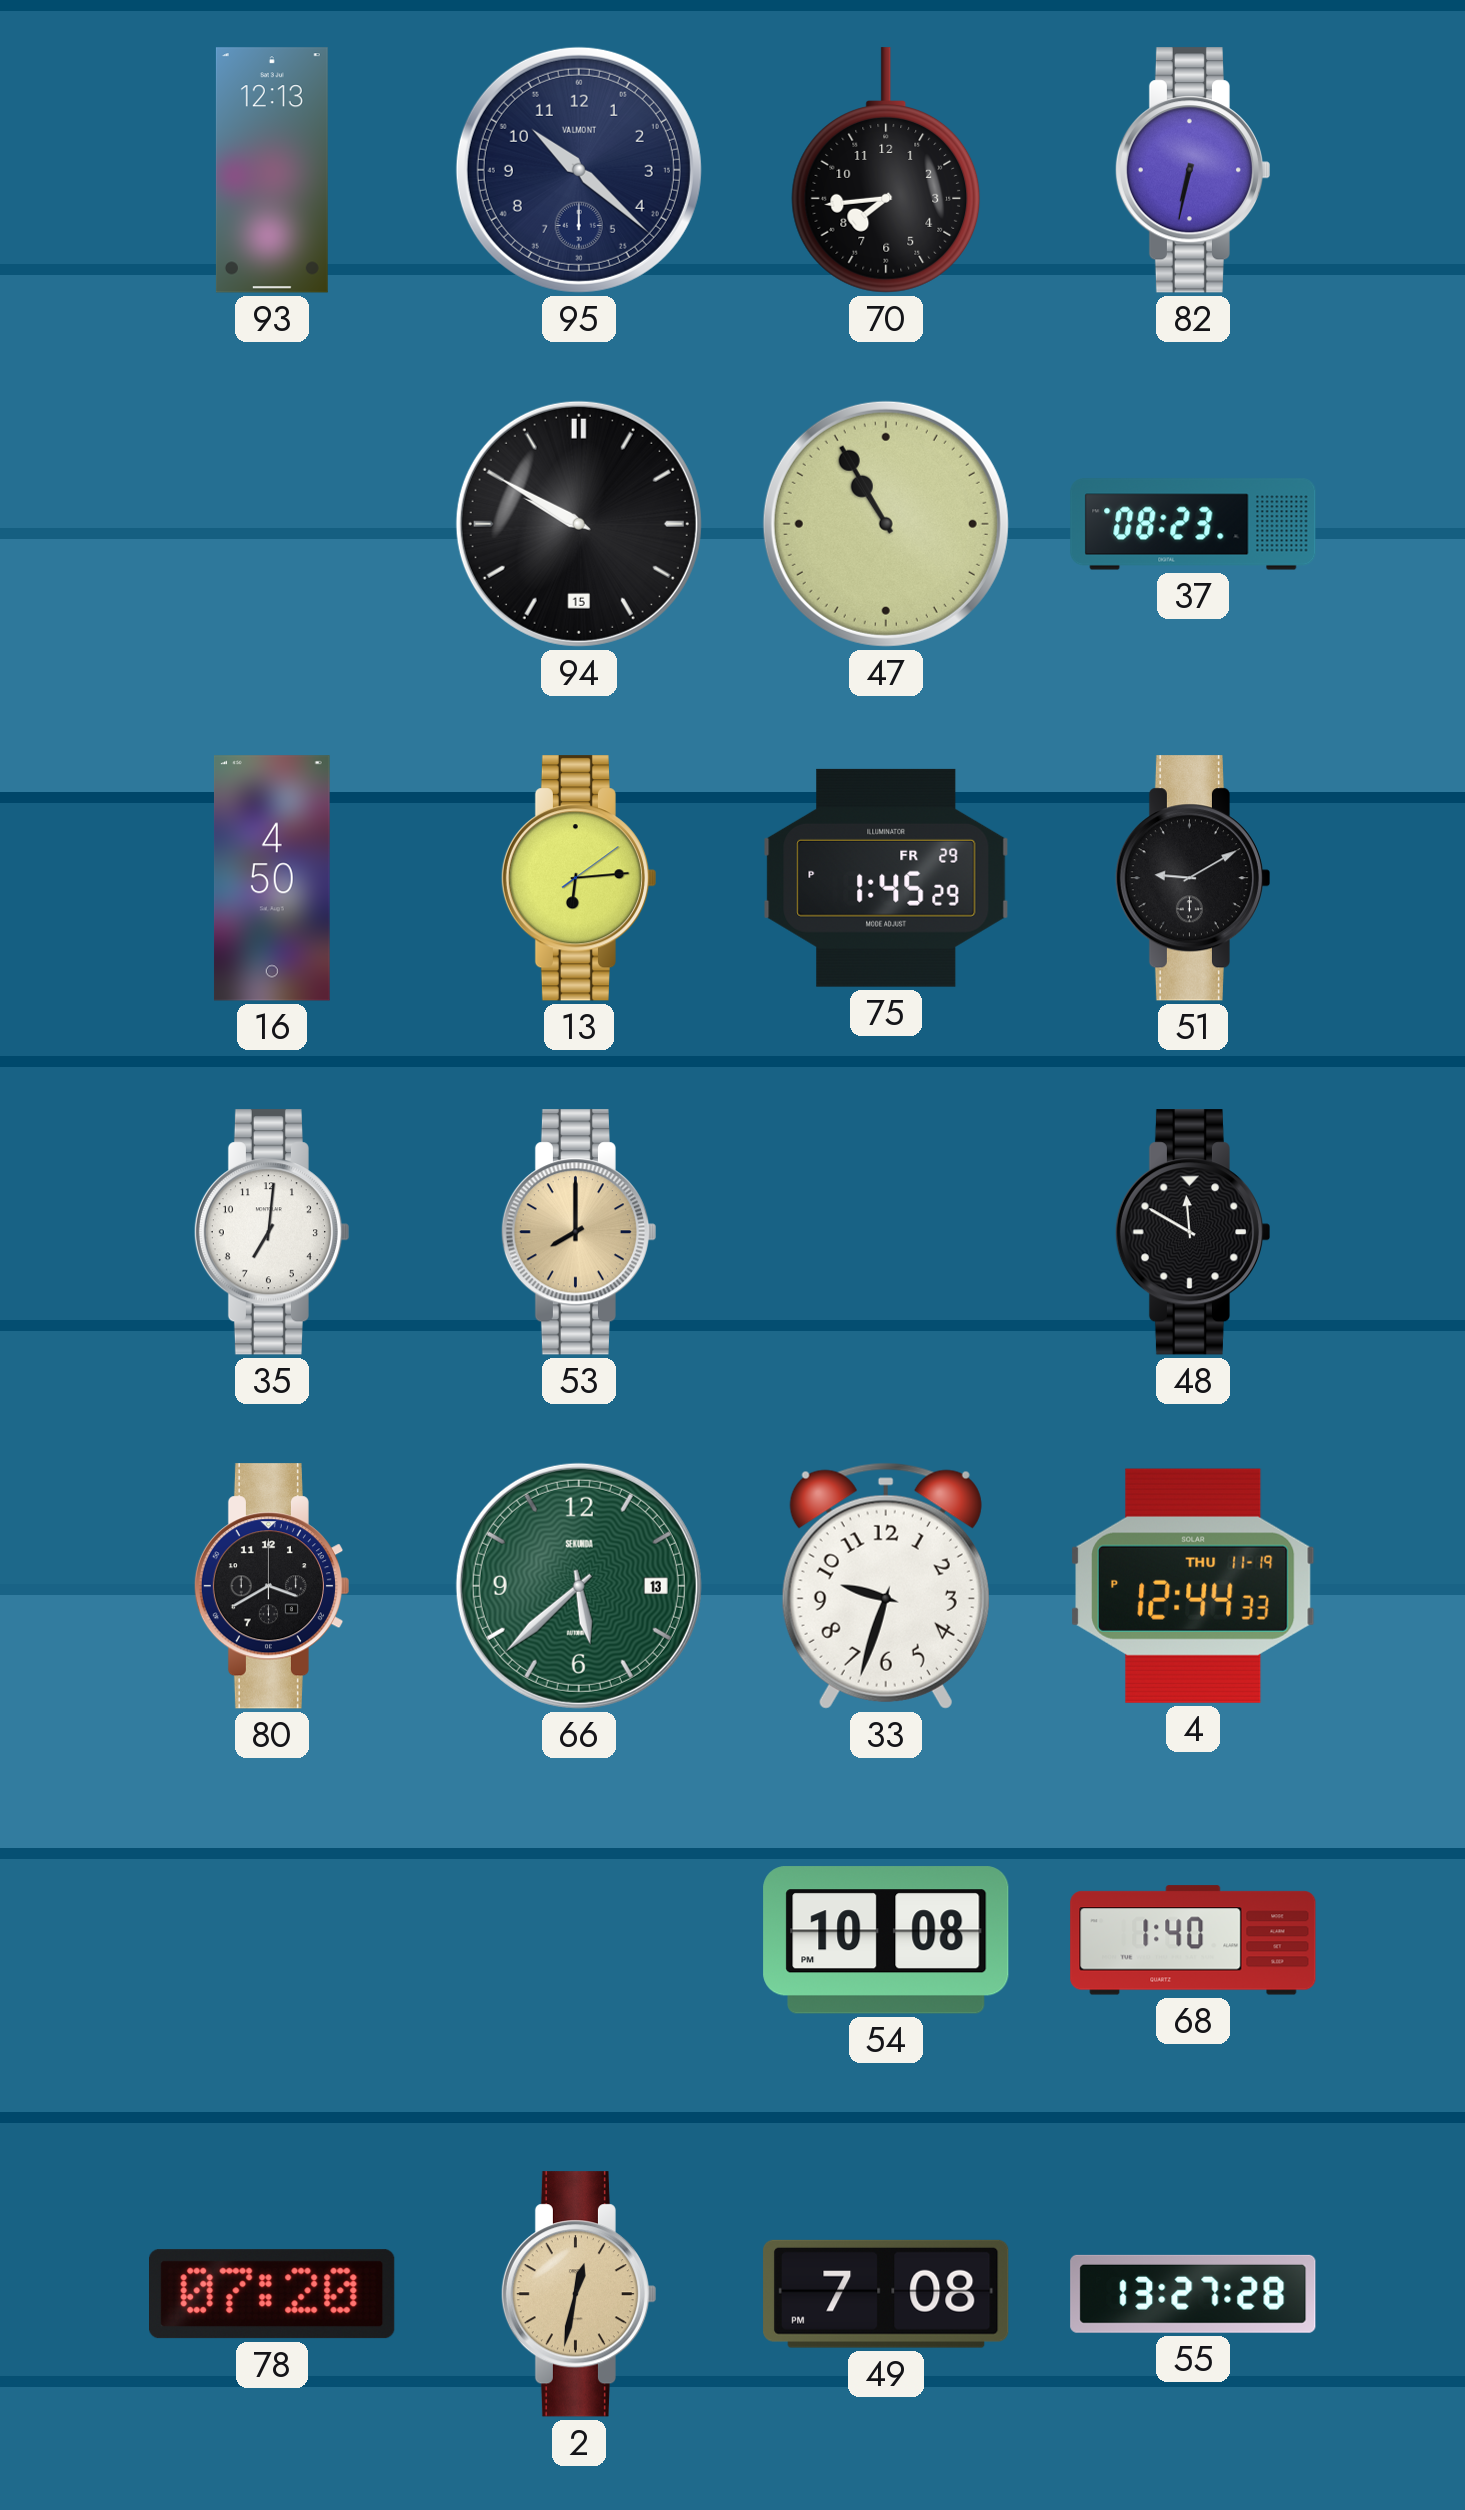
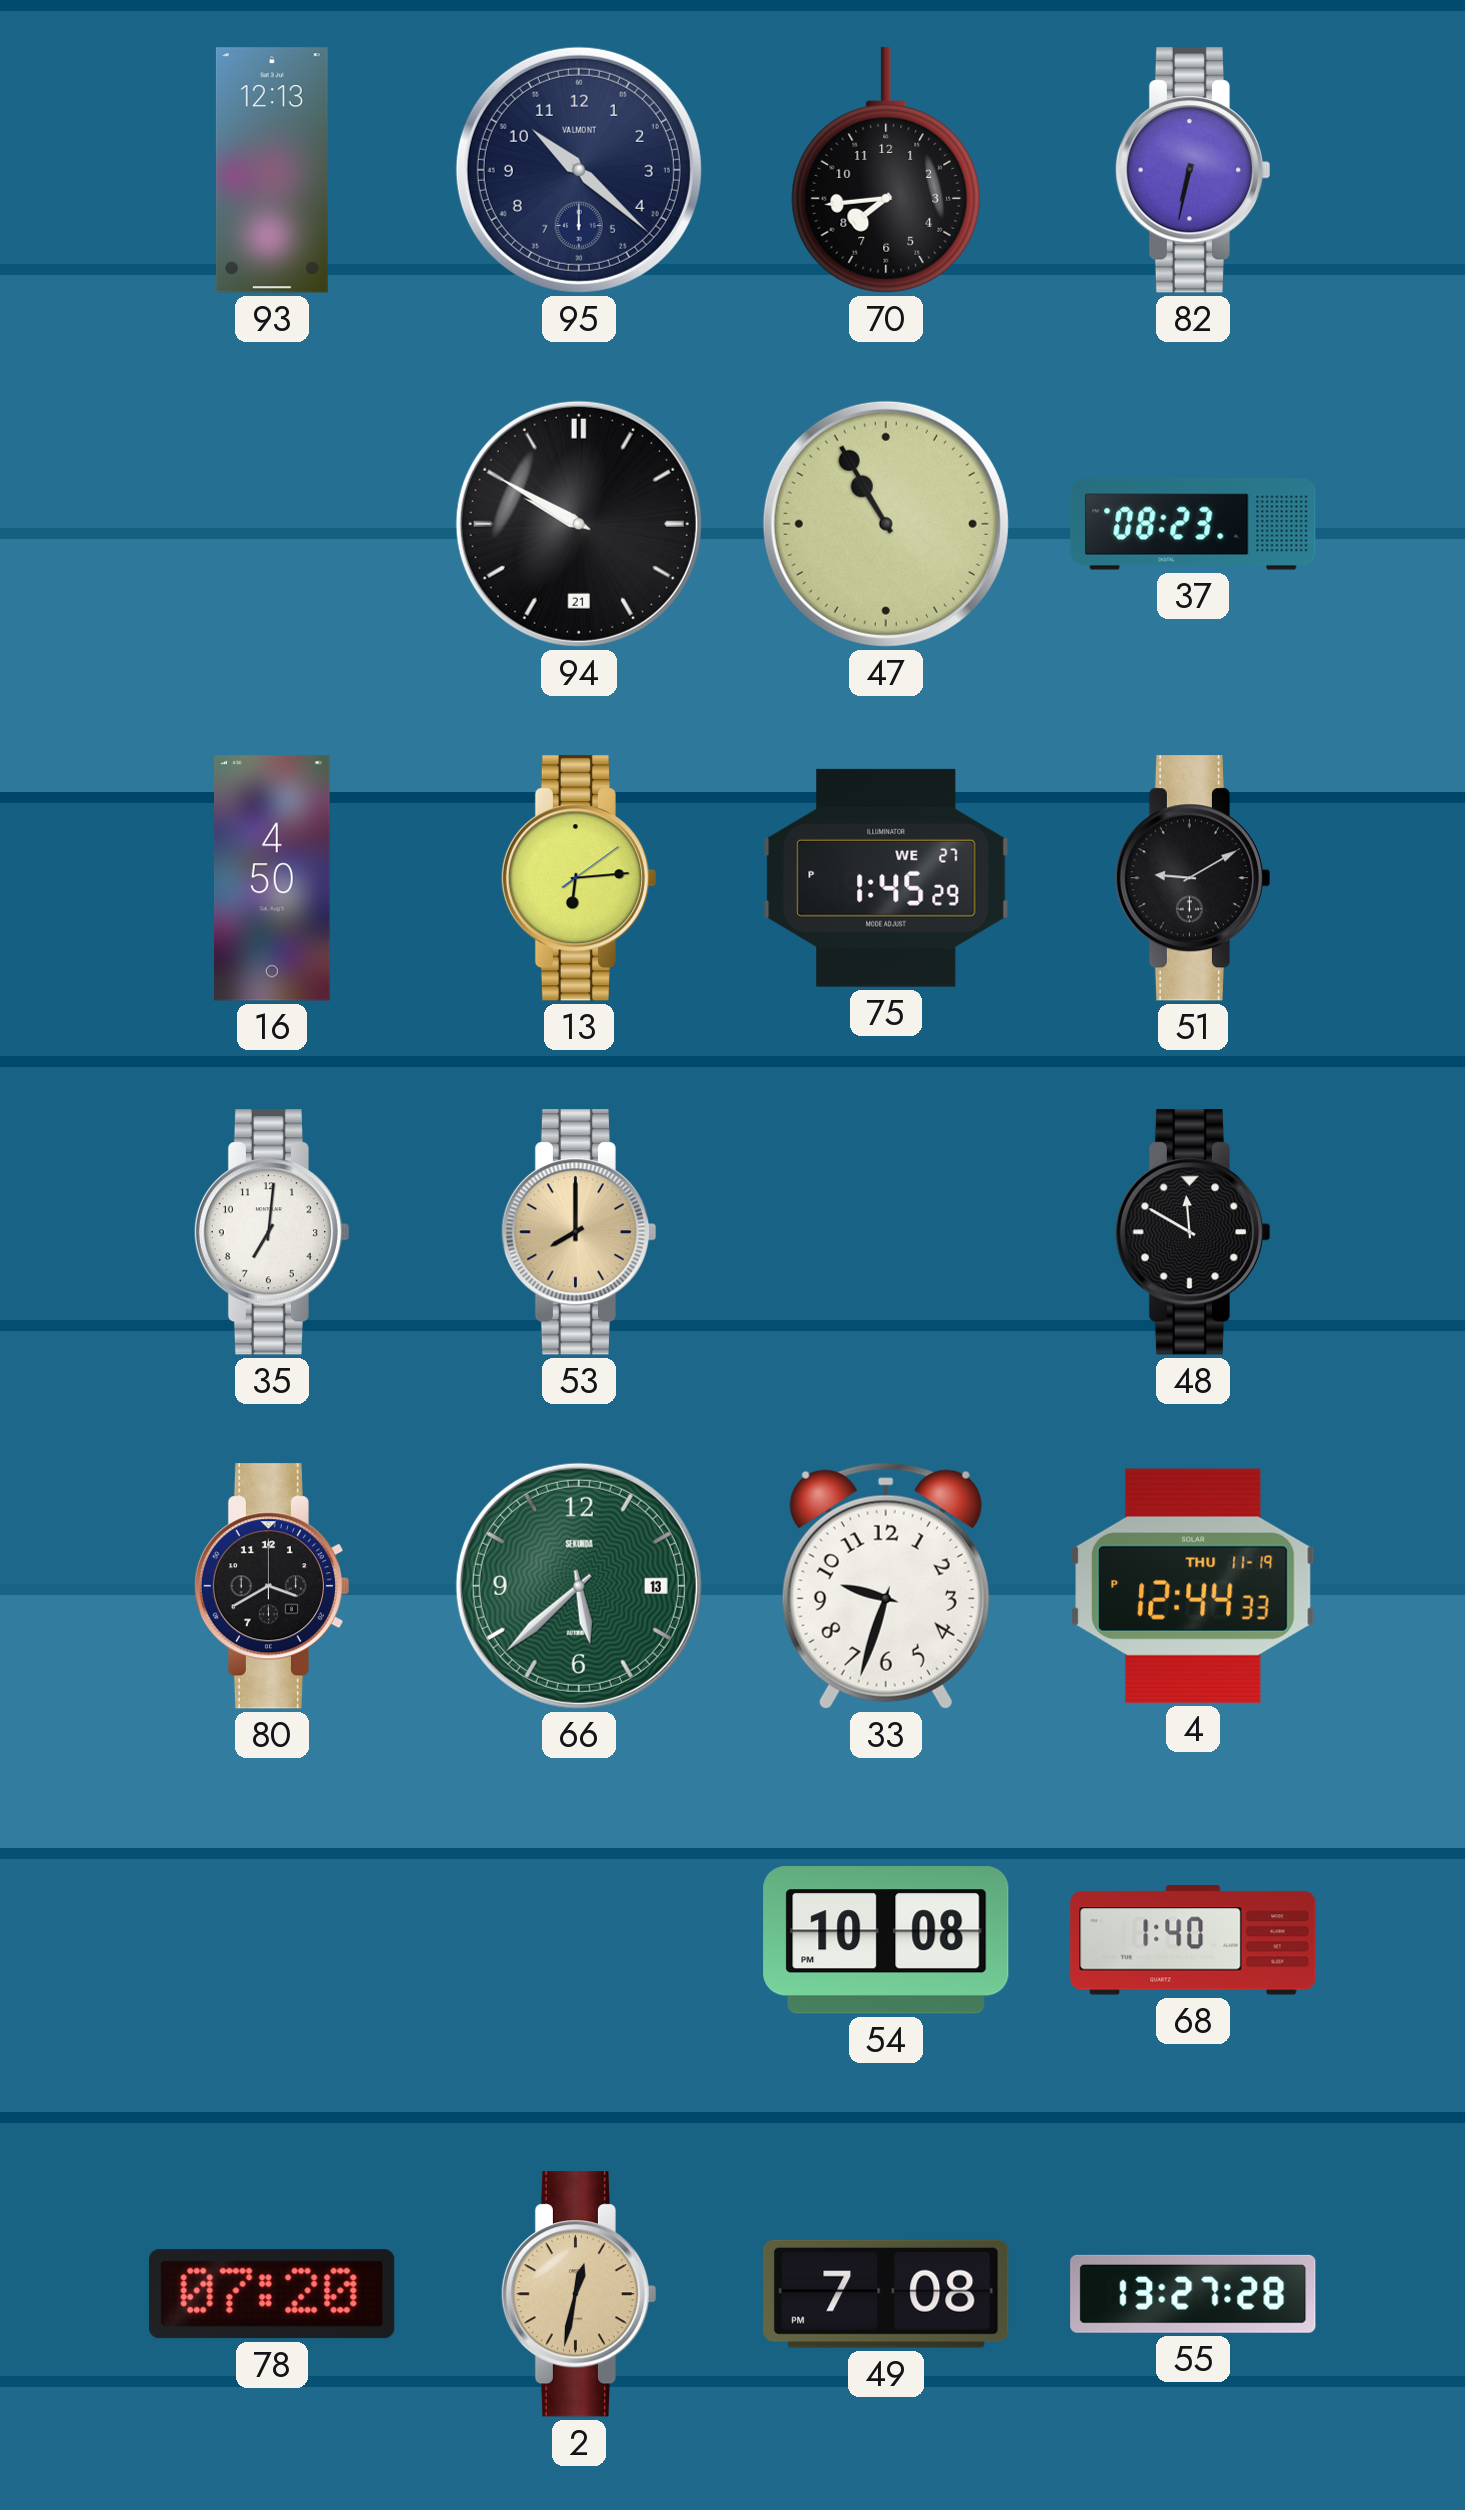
94 date: 15 -> 21
75 date: FR 29 -> WE 27
